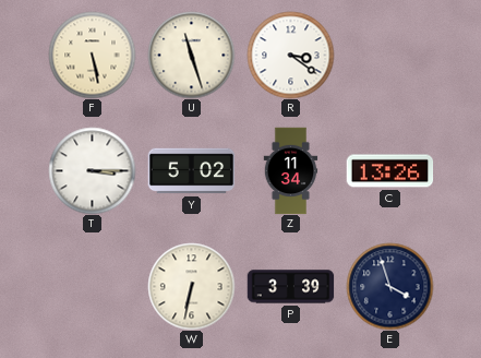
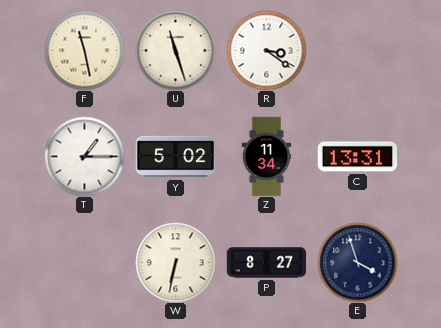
F: 5:28 -> 11:28
T: 3:15 -> 1:15
C: 13:26 -> 13:31
P: 3:39 -> 8:27
